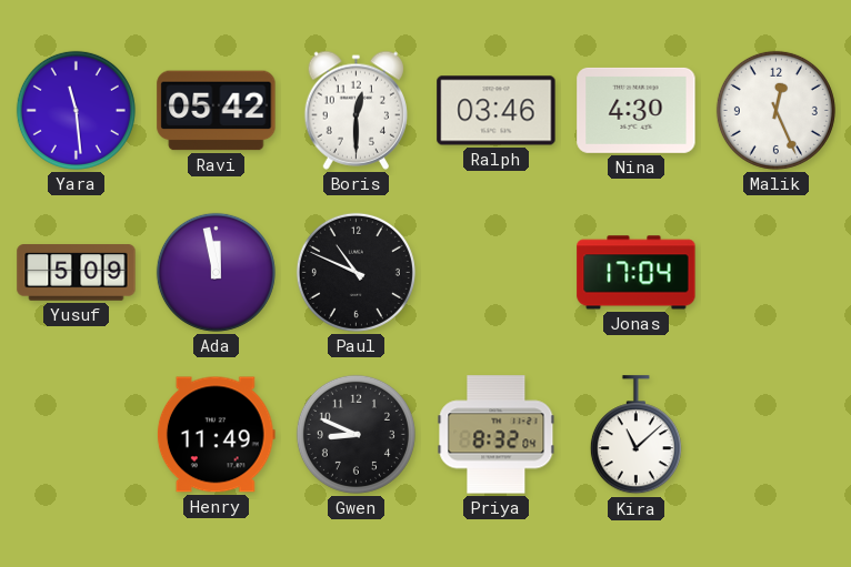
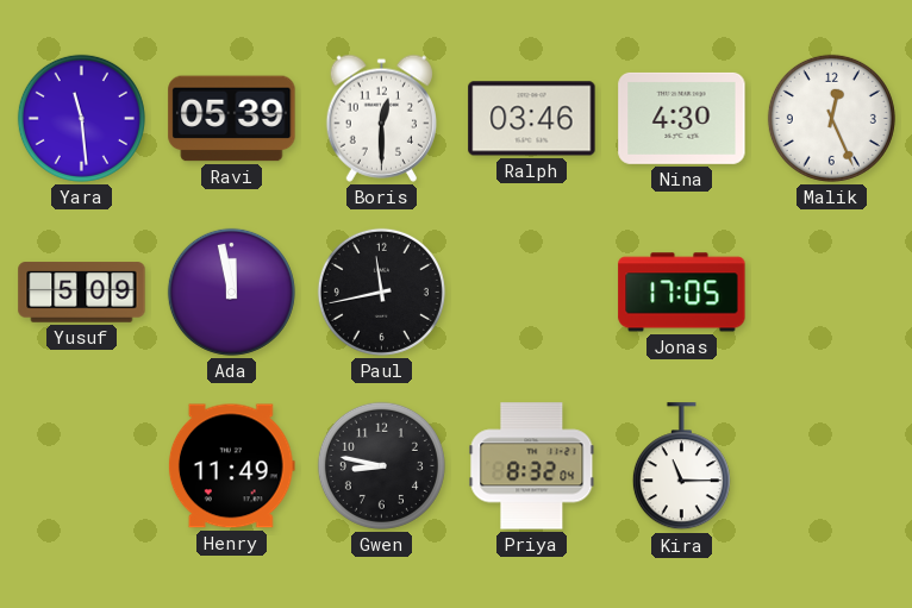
Ravi: 05:42 -> 05:39
Paul: 10:49 -> 11:43
Jonas: 17:04 -> 17:05
Gwen: 8:49 -> 8:47
Kira: 11:08 -> 11:15
